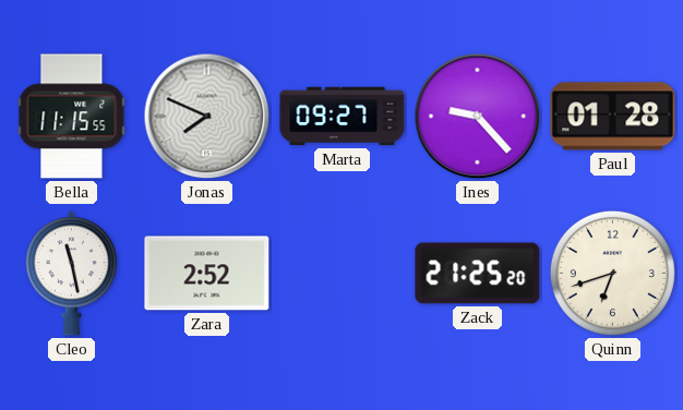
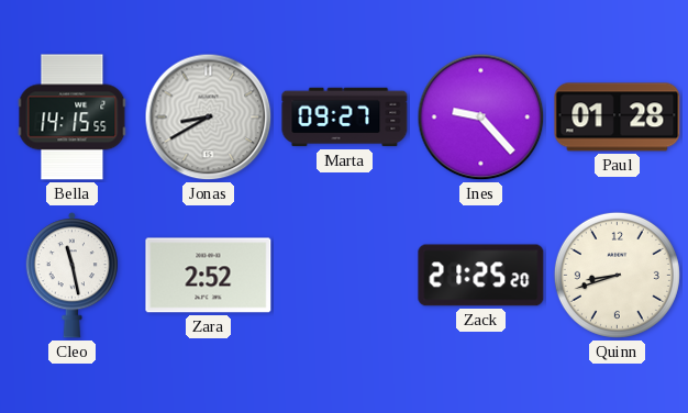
Bella: 11:15 -> 14:15
Jonas: 7:49 -> 8:40
Quinn: 6:42 -> 8:42
